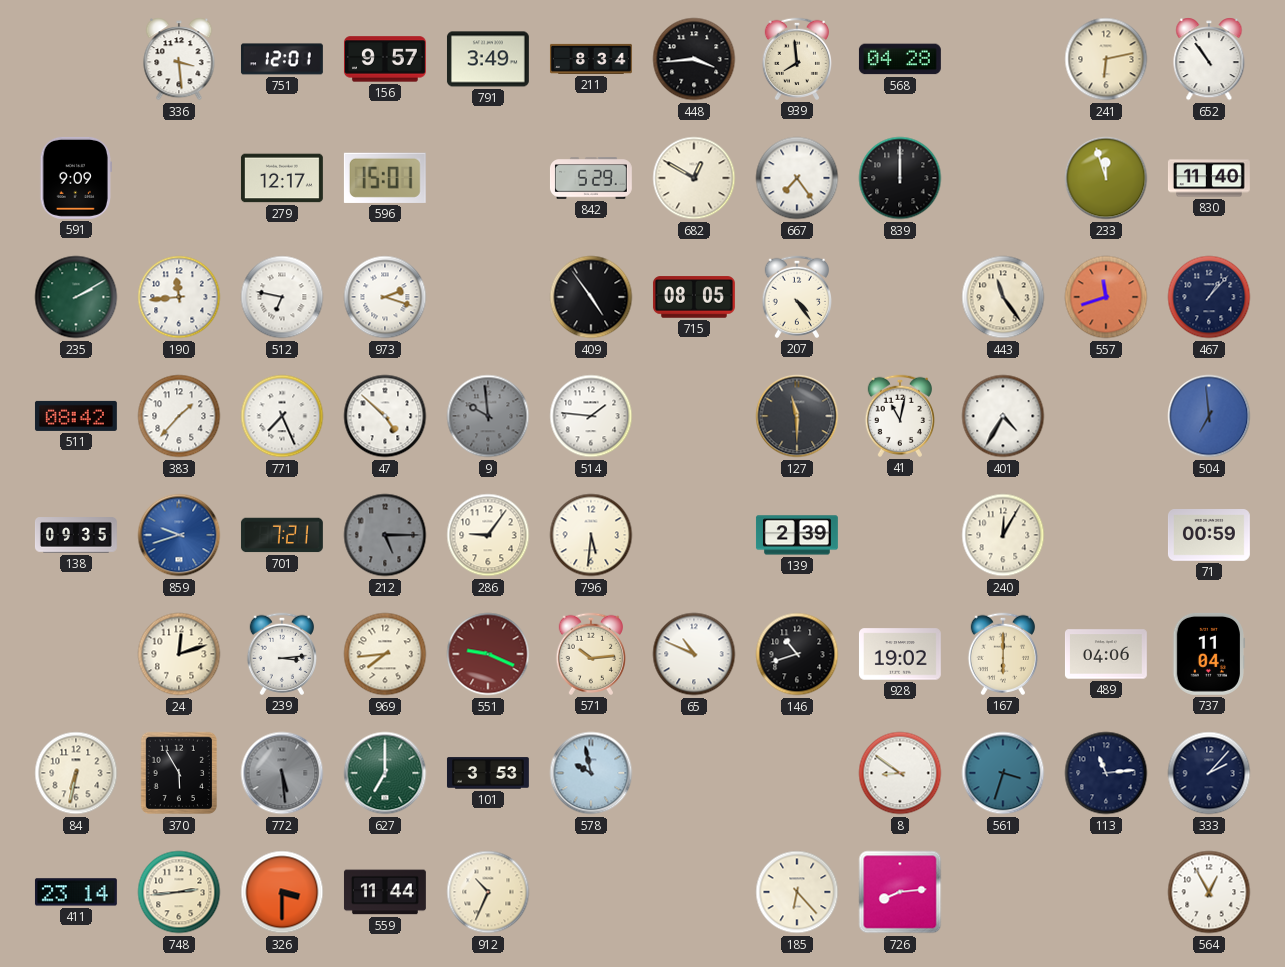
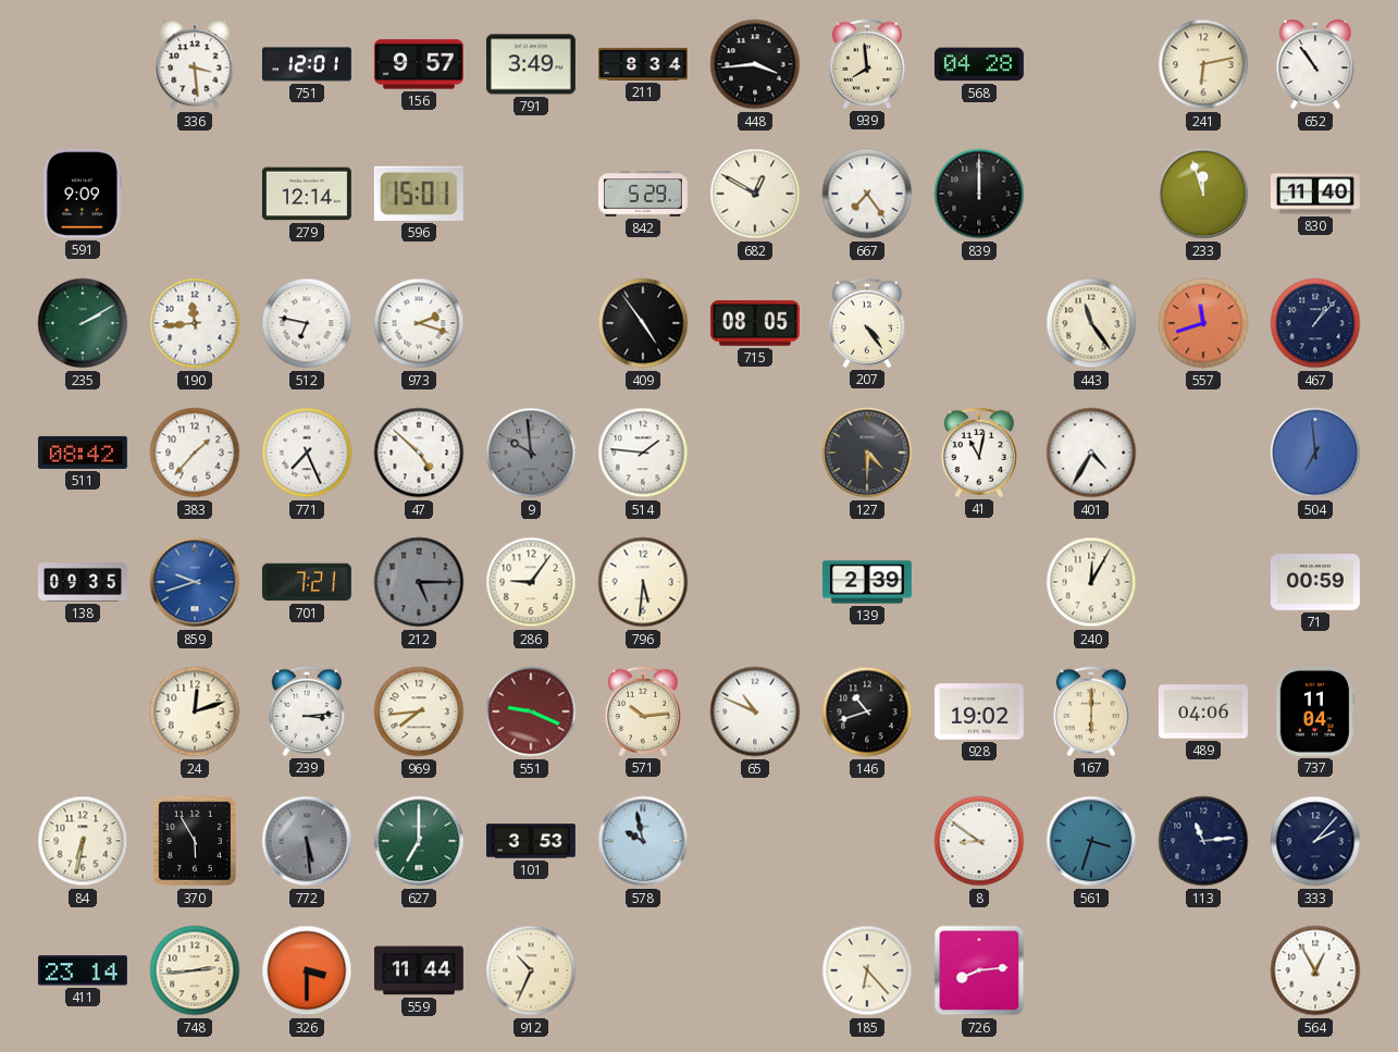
279: 12:17 -> 12:14
127: 11:30 -> 4:30
